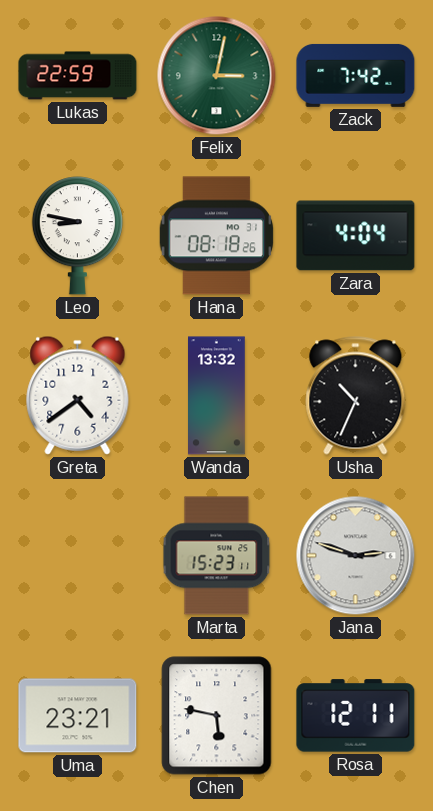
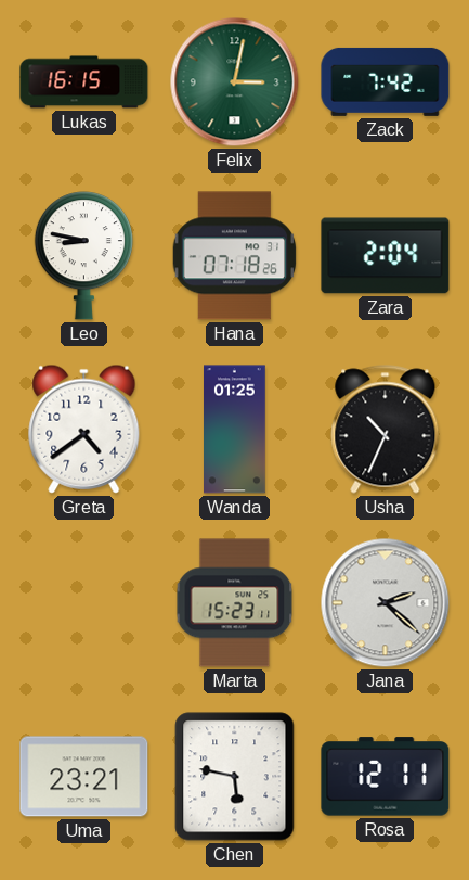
Lukas: 22:59 -> 16:15
Hana: 08:18 -> 07:18
Zara: 4:04 -> 2:04
Wanda: 13:32 -> 01:25
Jana: 2:48 -> 2:22
